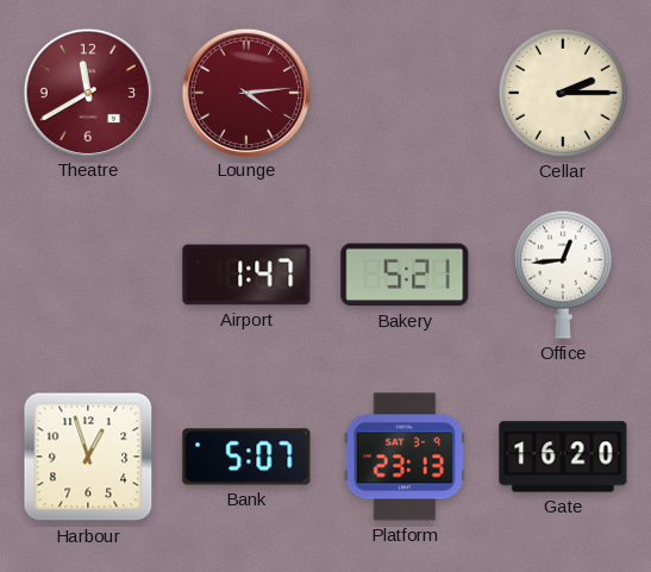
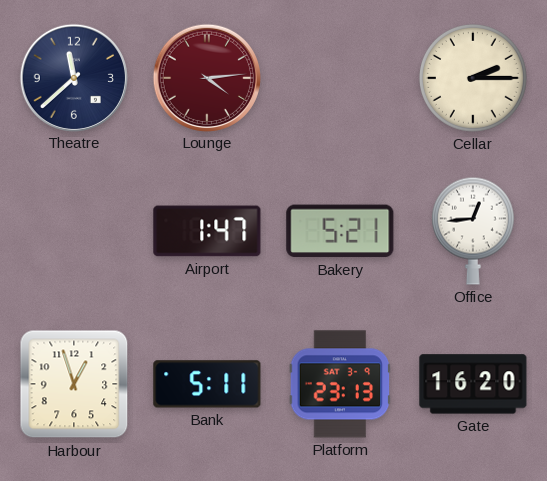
Theatre: 11:40 -> 11:38
Theatre dial: burgundy -> navy
Bank: 5:07 -> 5:11
